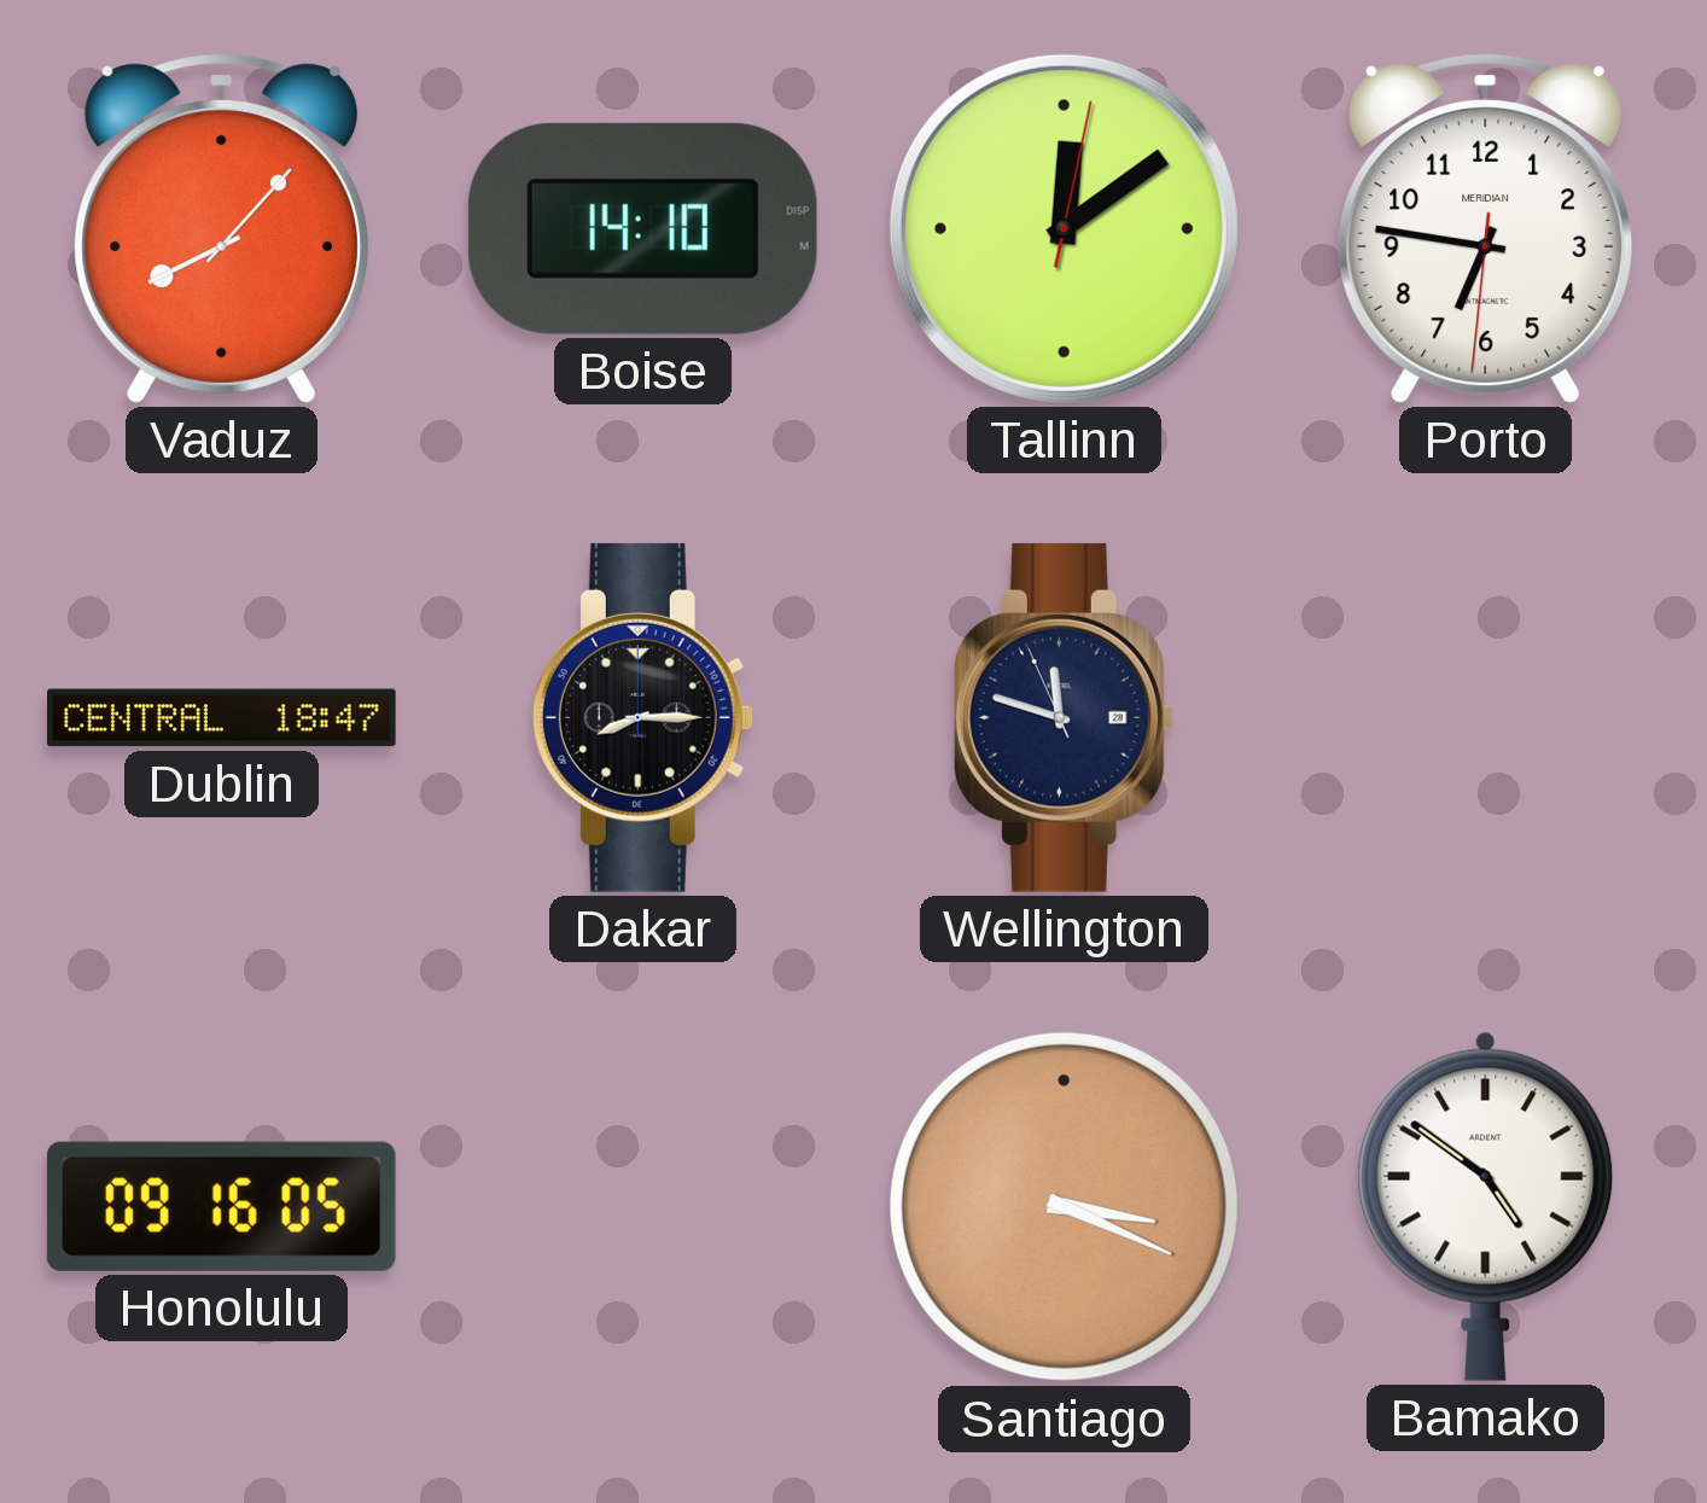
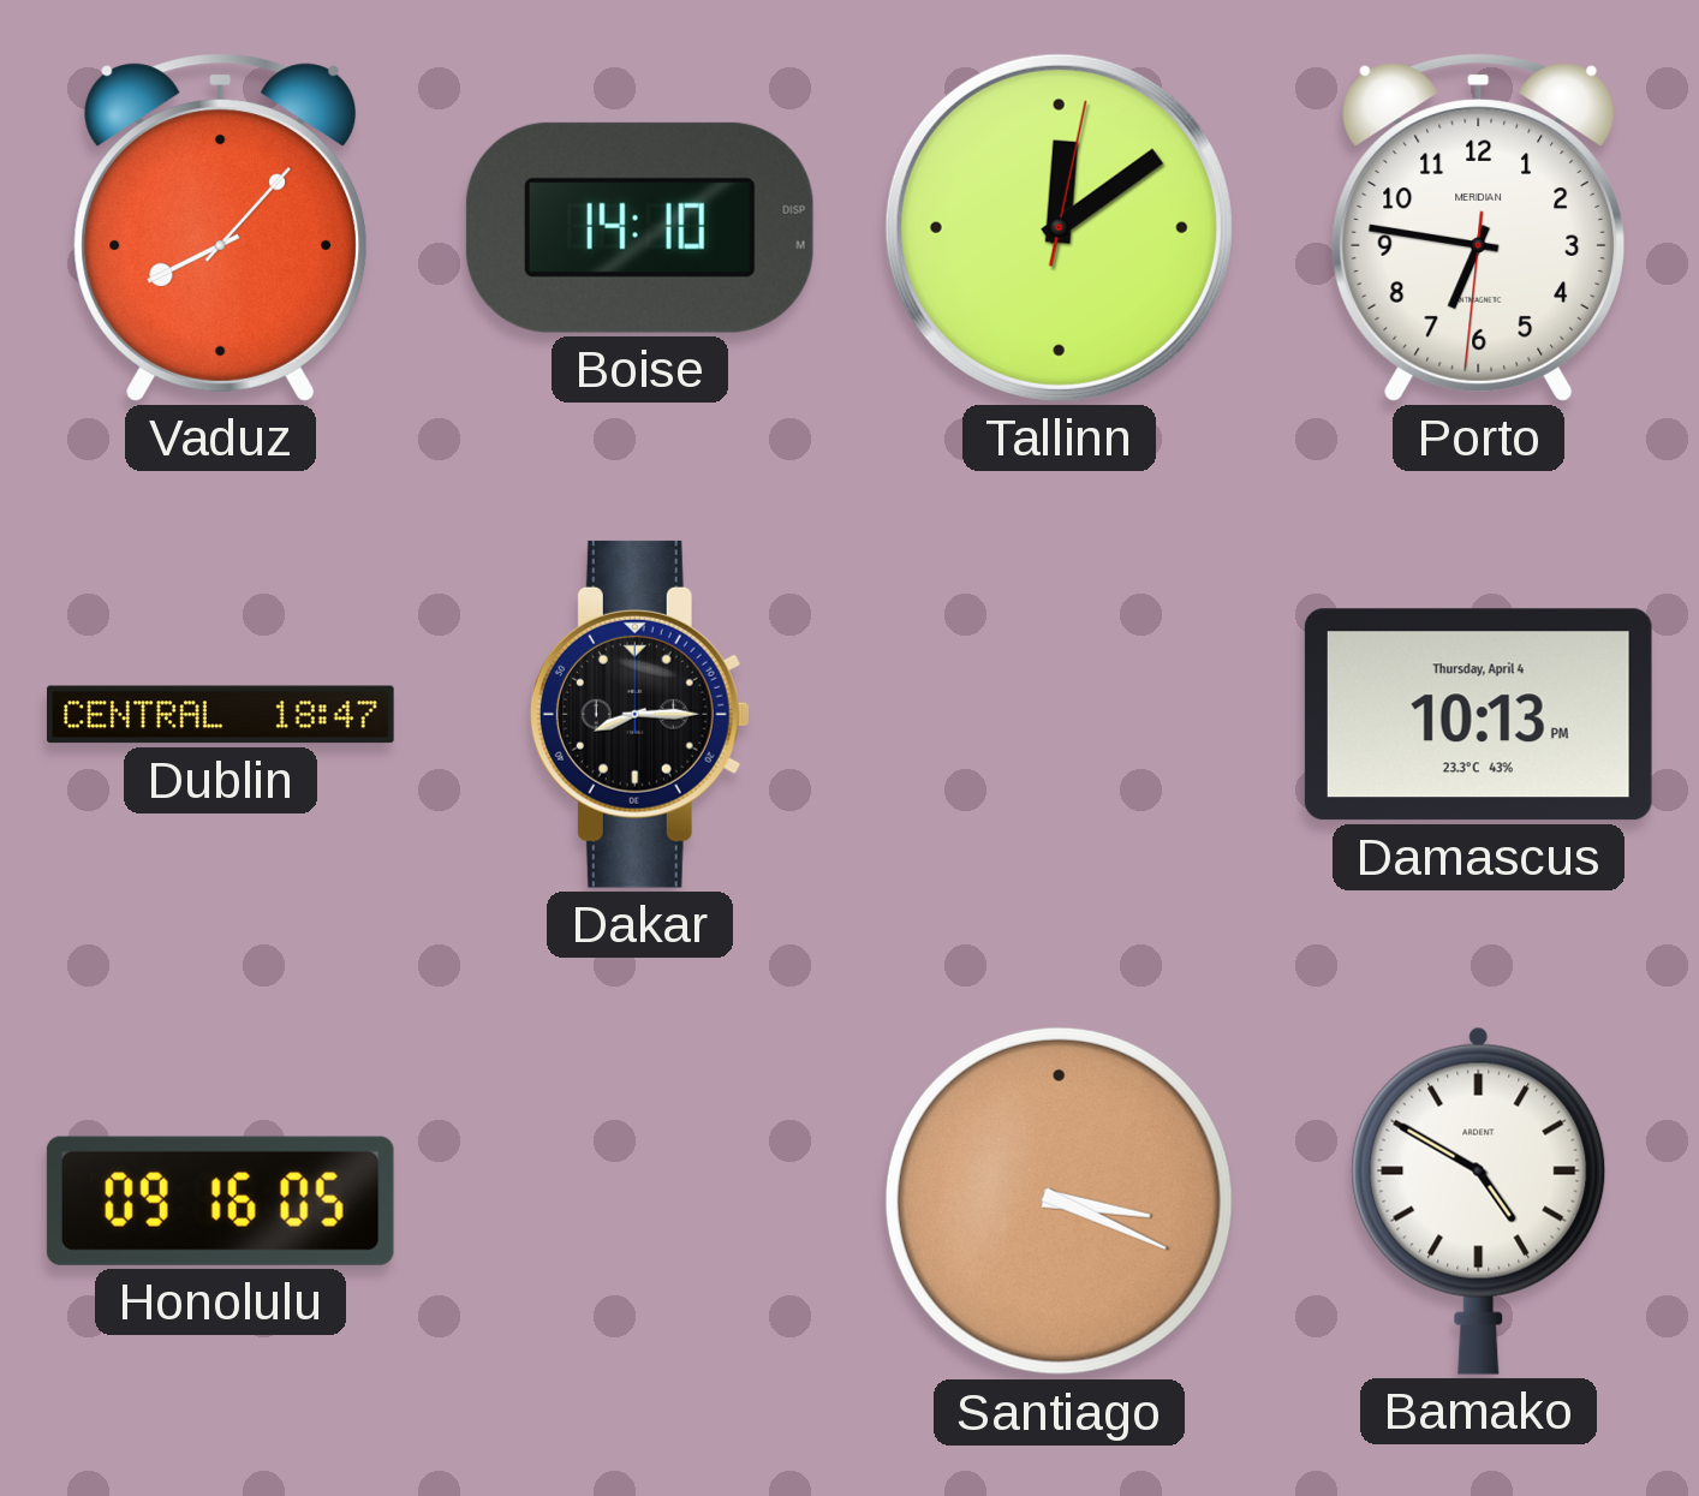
Wellington: 11:47 -> none
Damascus: none -> 10:13
Bamako: 4:51 -> 4:50
